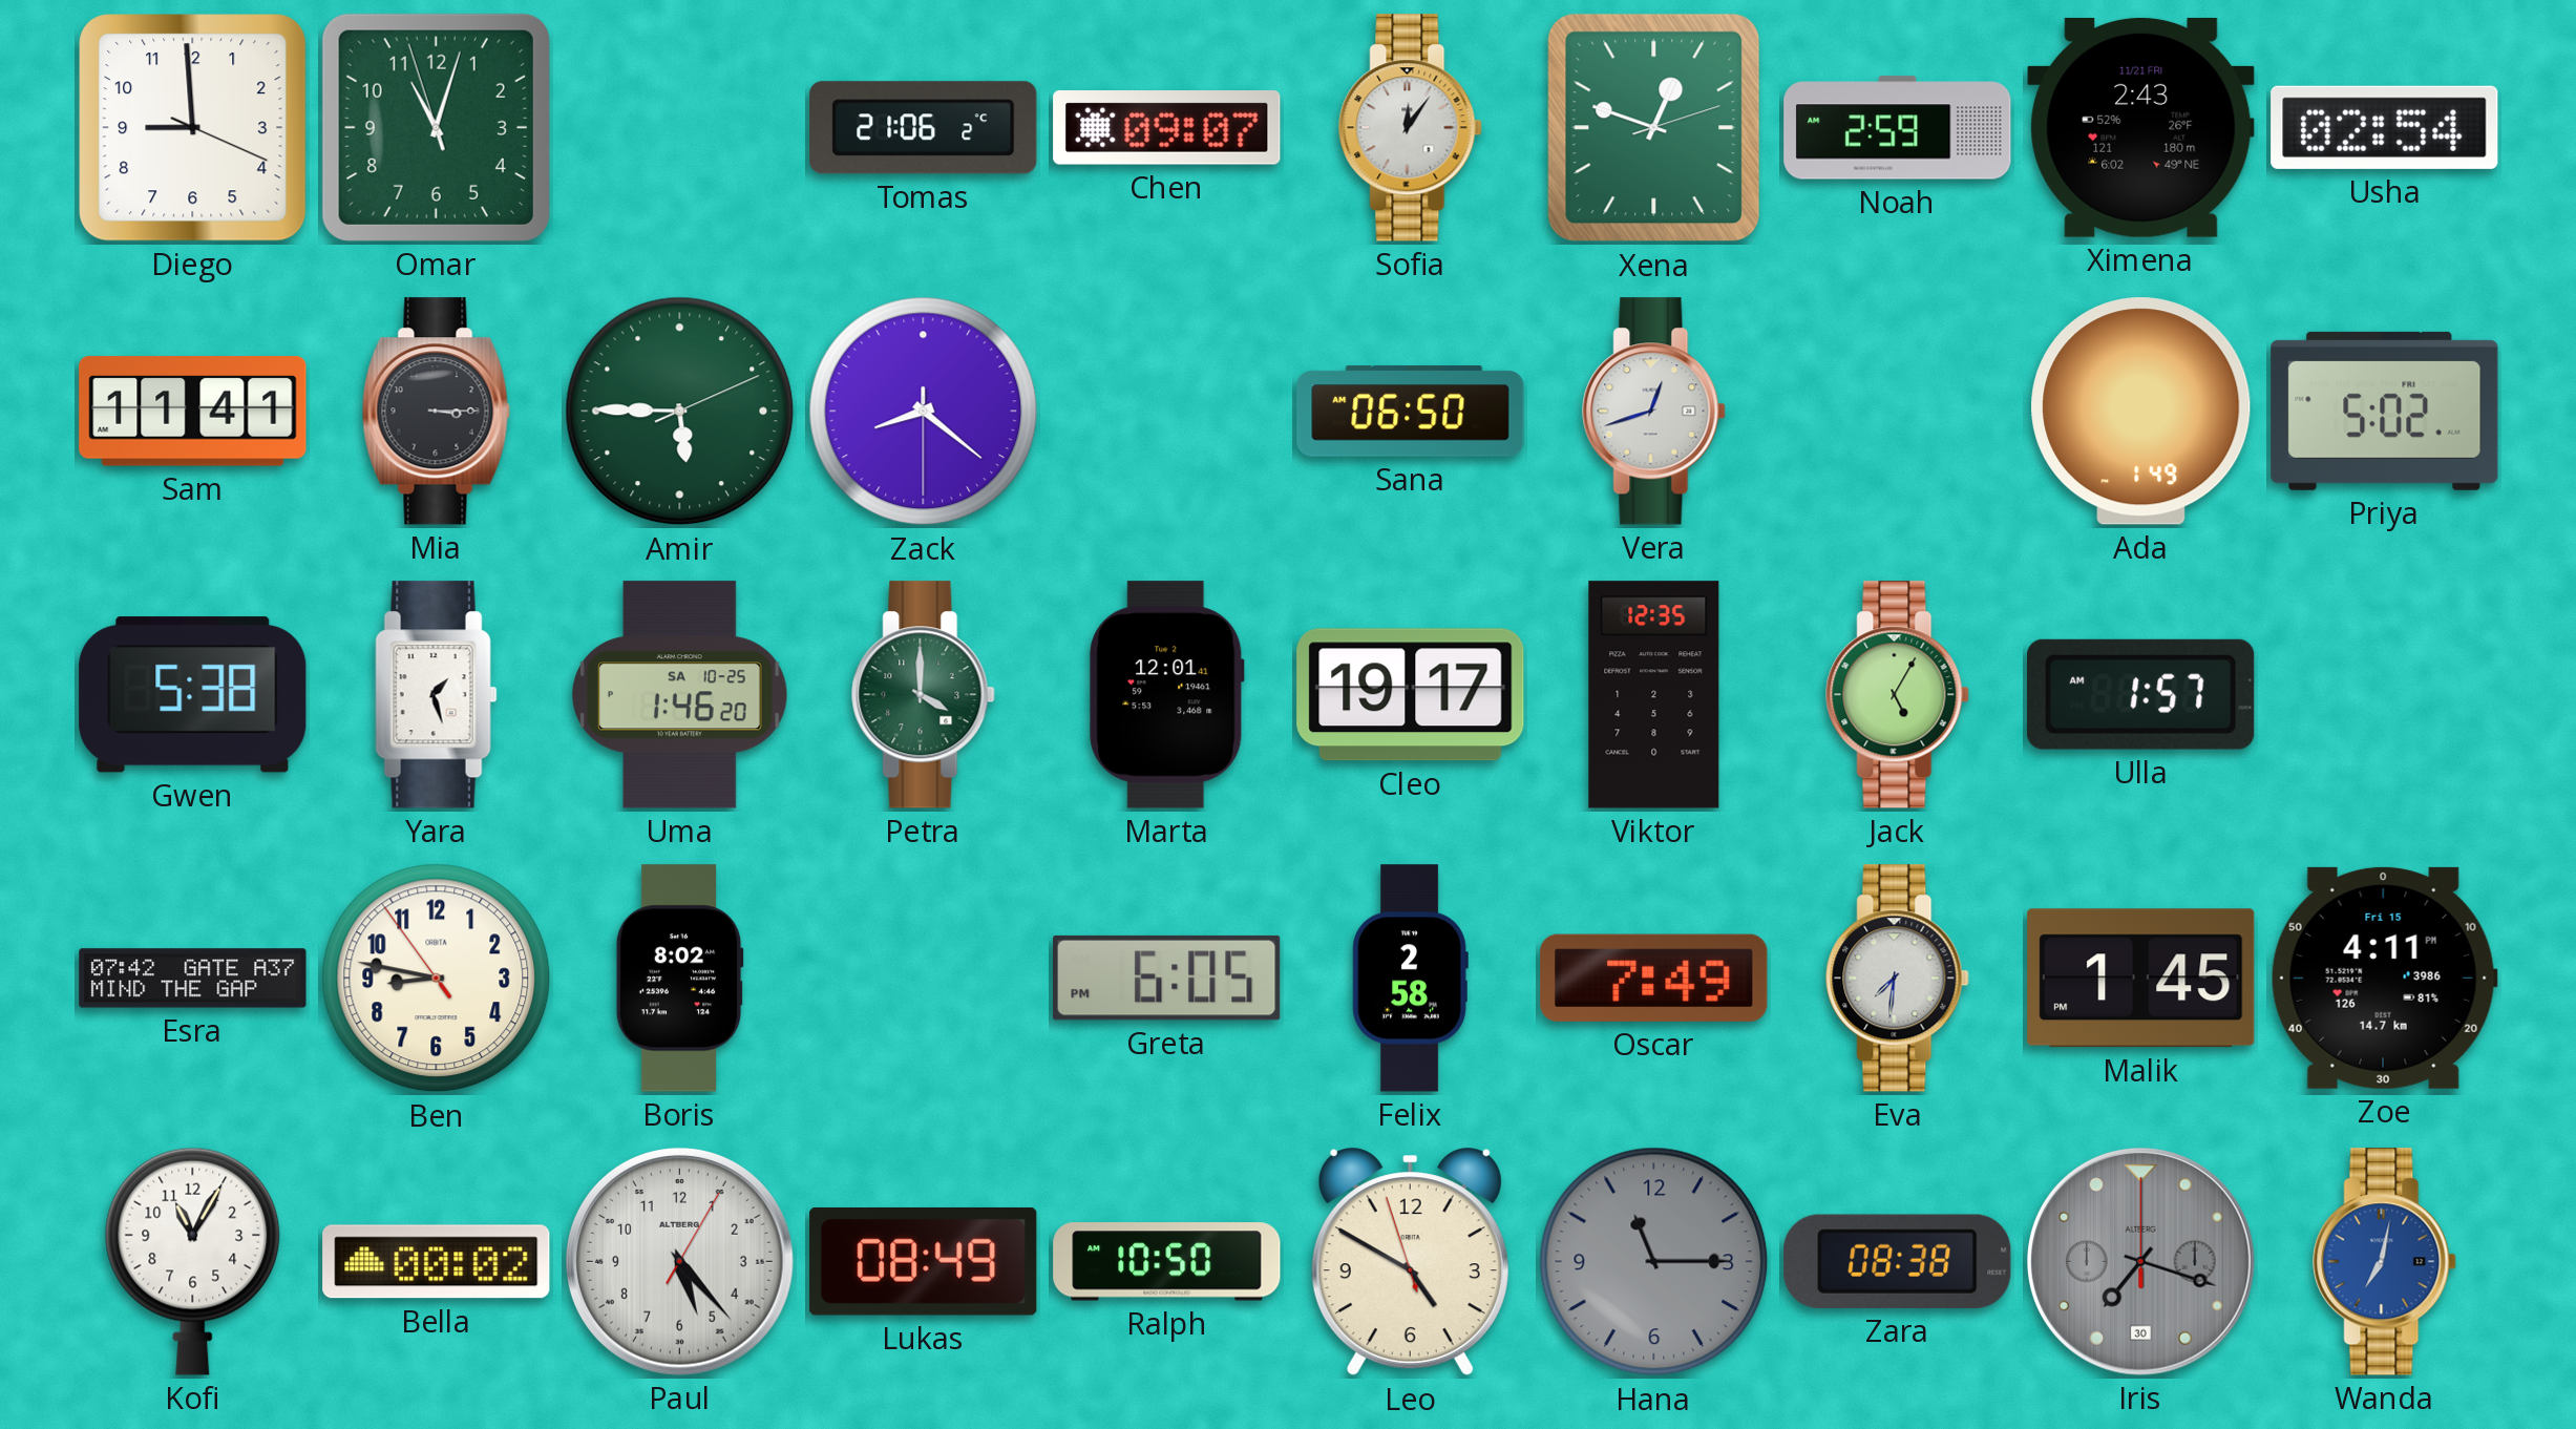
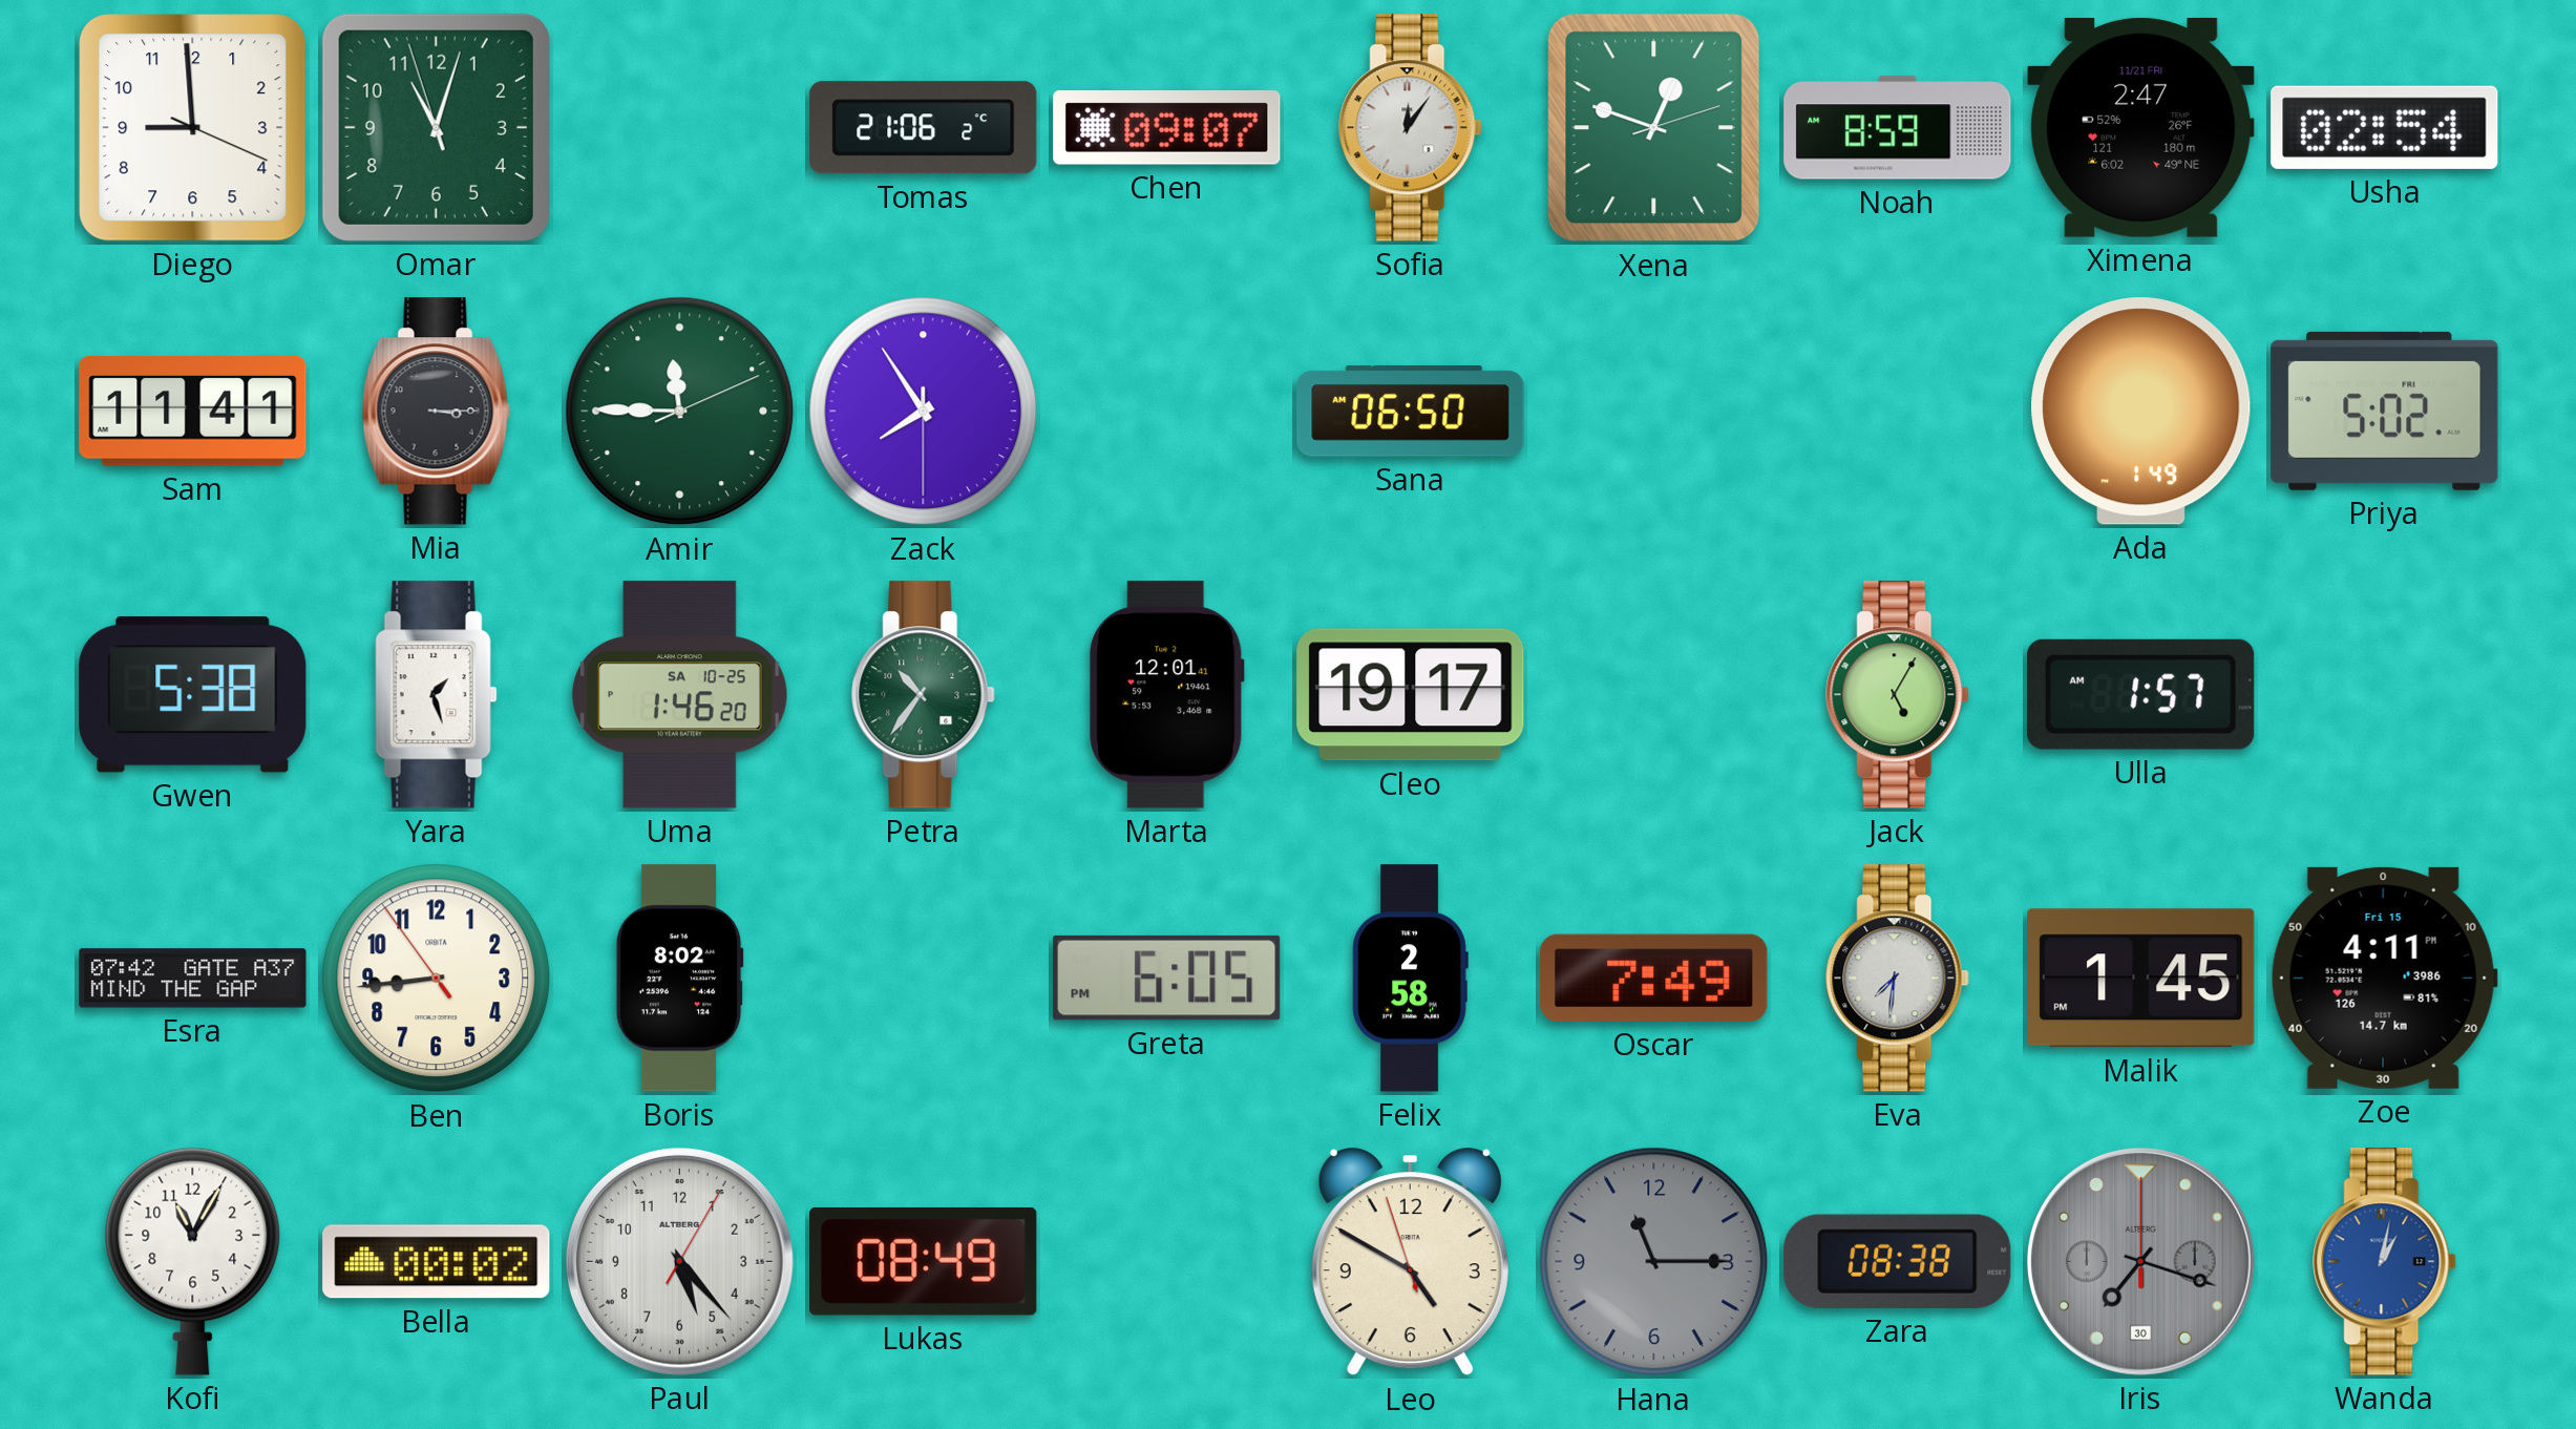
Noah: 2:59 -> 8:59
Ximena: 2:43 -> 2:47
Amir: 5:45 -> 11:45
Zack: 8:21 -> 7:54
Vera: 12:42 -> none
Petra: 4:00 -> 10:36
Viktor: 12:35 -> none
Ben: 8:46 -> 8:43
Ralph: 10:50 -> none
Wanda: 7:02 -> 1:02
